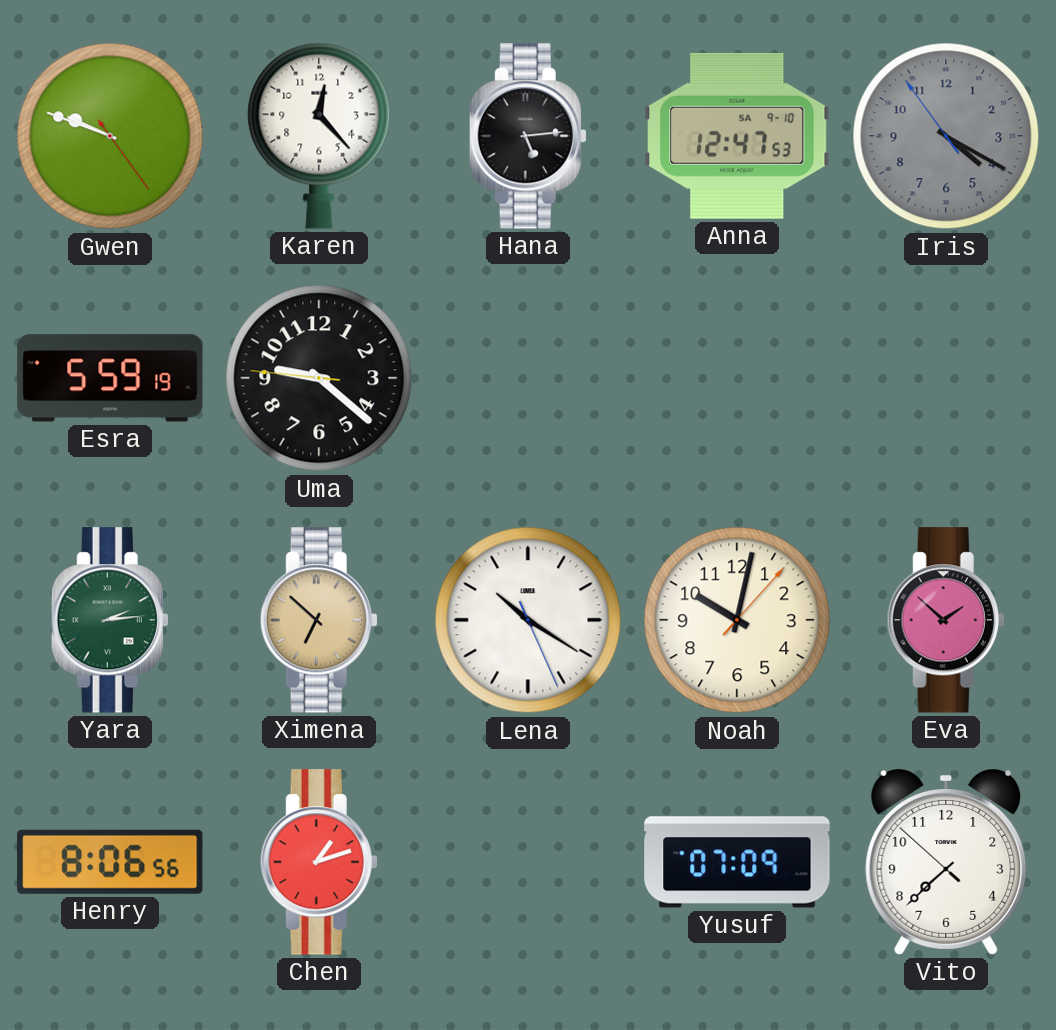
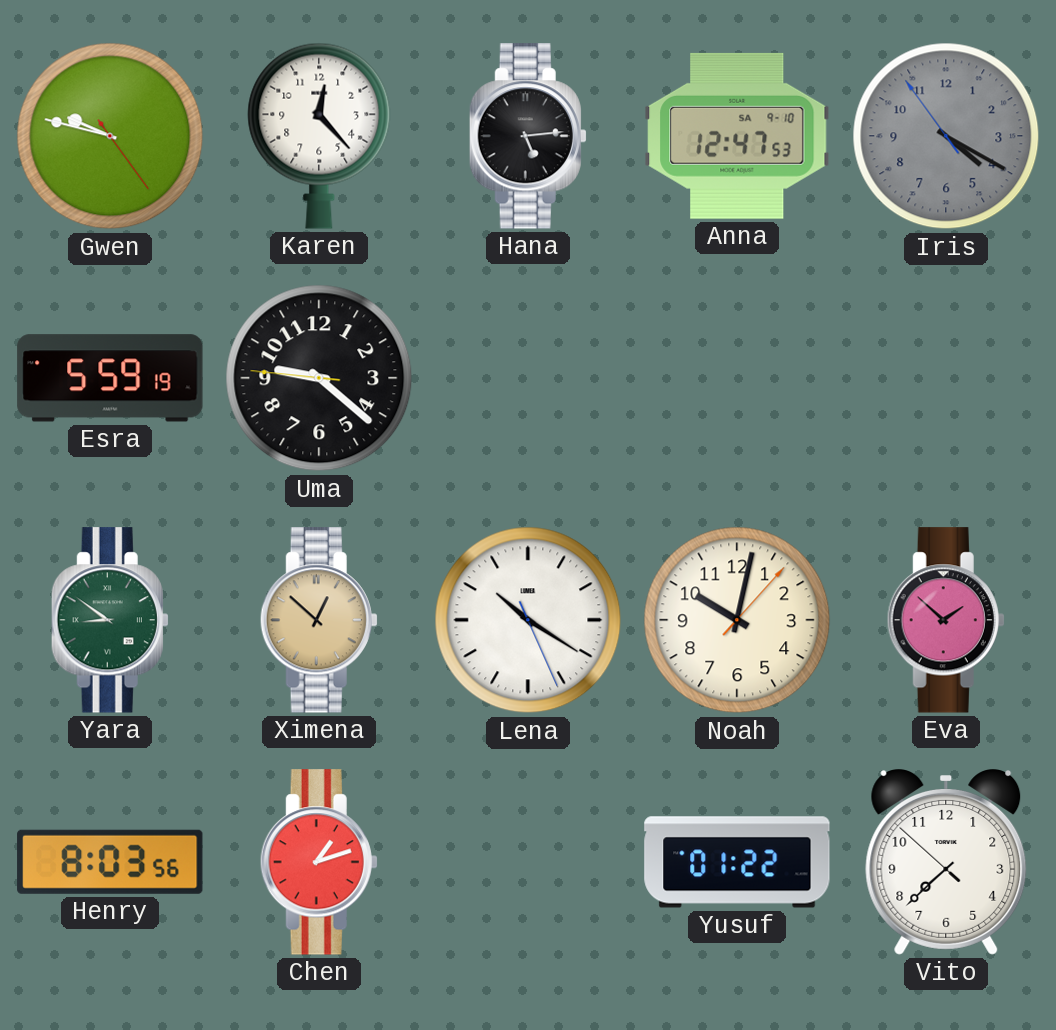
Gwen: 9:48 -> 9:47
Yara: 2:14 -> 8:51
Ximena: 6:52 -> 12:52
Henry: 8:06 -> 8:03
Yusuf: 07:09 -> 01:22
